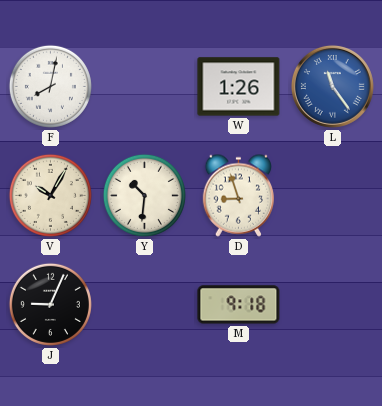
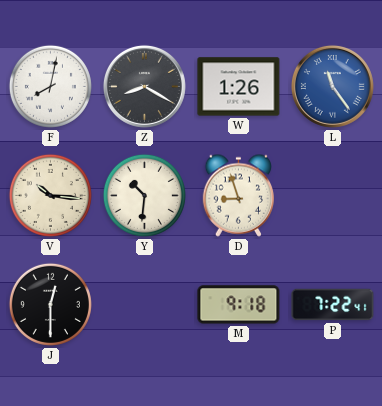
Z: none -> 8:20
V: 10:05 -> 10:16
J: 9:04 -> 12:30
P: none -> 7:22
